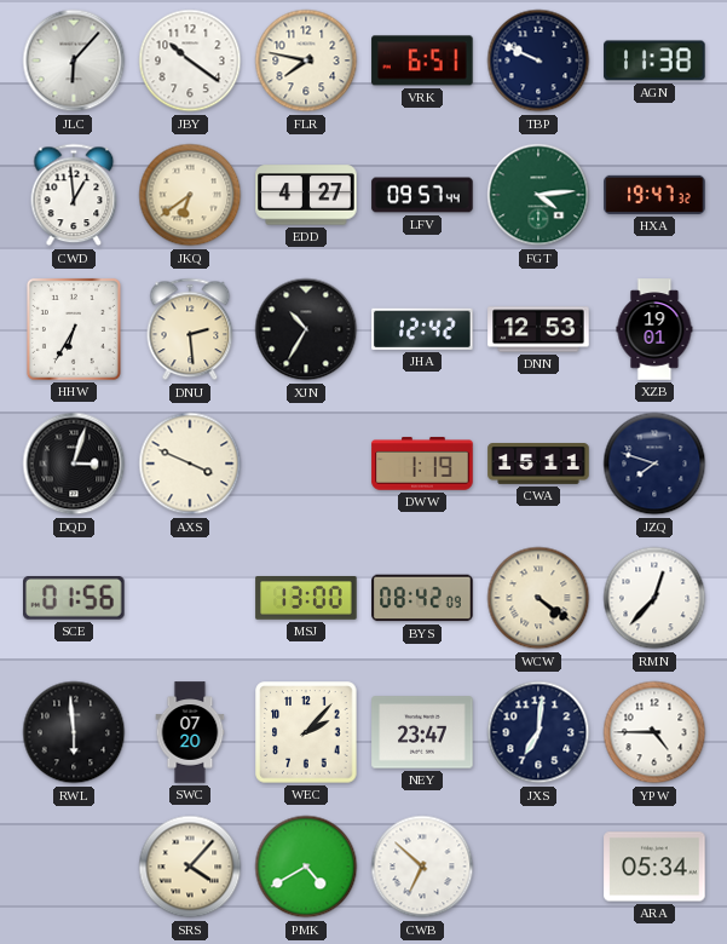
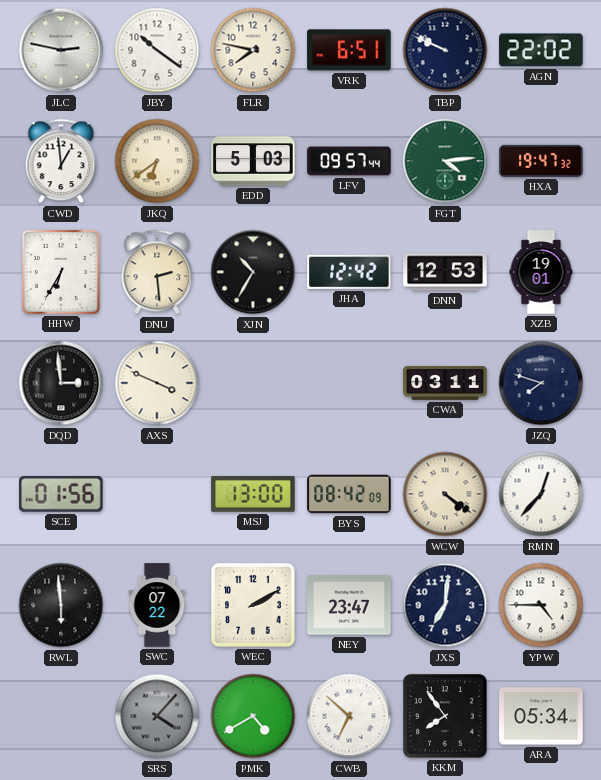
JLC: 6:07 -> 2:47
AGN: 11:38 -> 22:02
EDD: 4:27 -> 5:03
DQD: 3:03 -> 2:59
DWW: 1:19 -> none
CWA: 15:11 -> 03:11
SWC: 07:20 -> 07:22
WEC: 2:07 -> 2:10
SRS dial: cream -> grey
KKM: none -> 7:54
